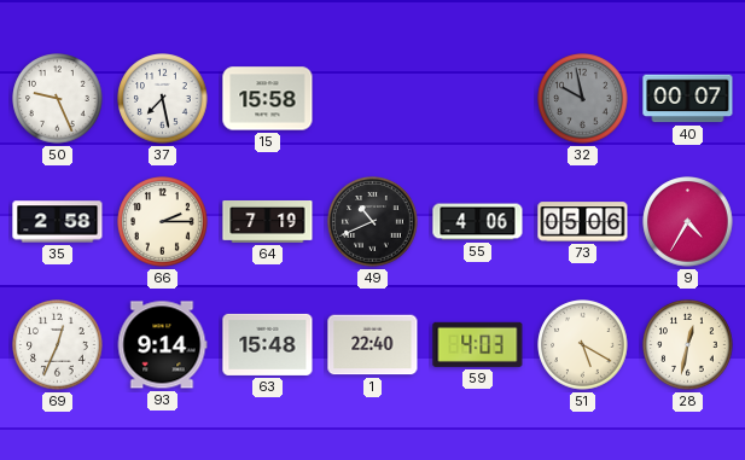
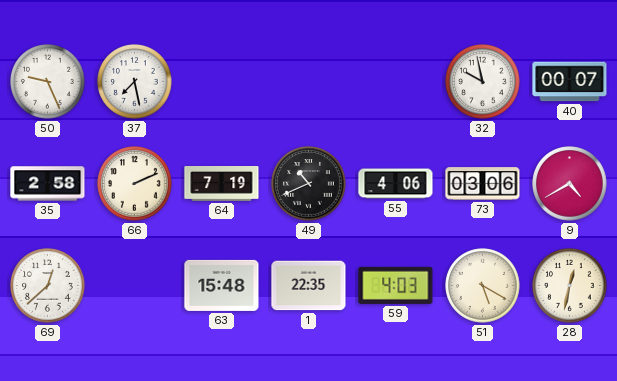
15: 15:58 -> none
32 dial: grey -> white
66: 2:15 -> 2:11
73: 05:06 -> 03:06
9: 4:35 -> 4:40
69: 12:34 -> 12:38
93: 9:14 -> none
1: 22:40 -> 22:35
